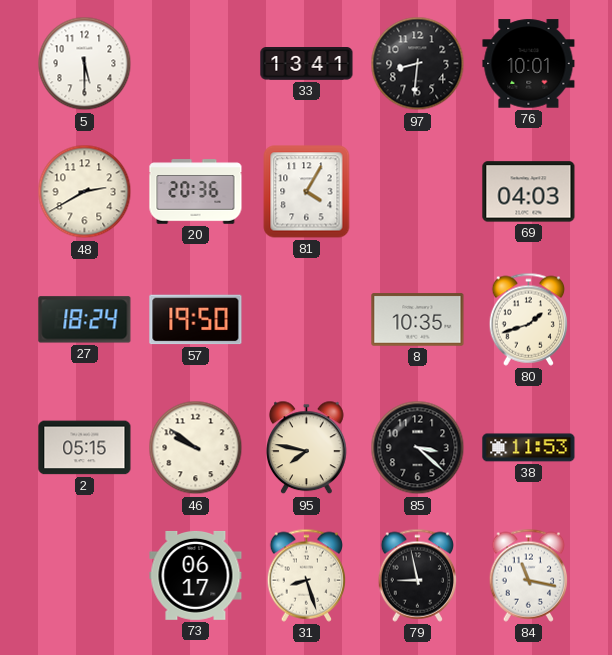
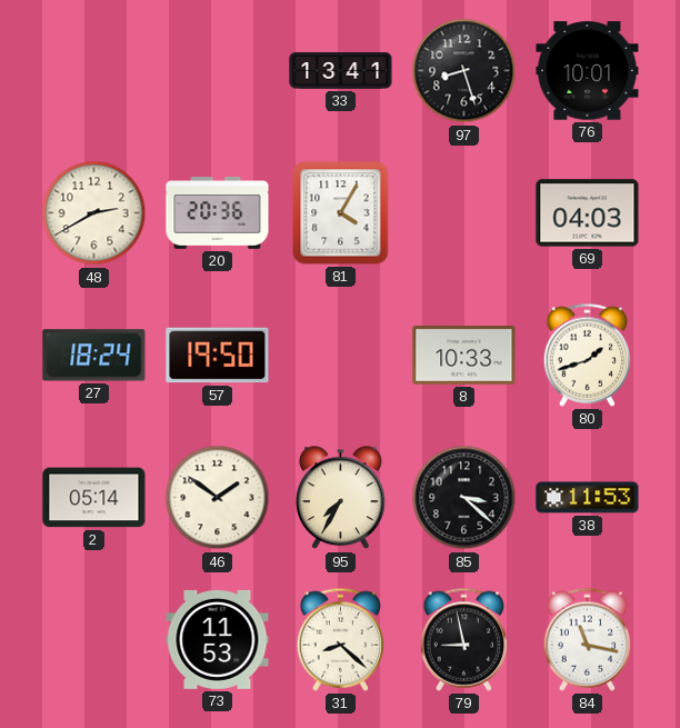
5: 5:30 -> none
97: 8:31 -> 8:27
8: 10:35 -> 10:33
2: 05:15 -> 05:14
46: 9:51 -> 1:51
95: 7:47 -> 7:35
73: 06:17 -> 11:53
31: 8:27 -> 8:22
